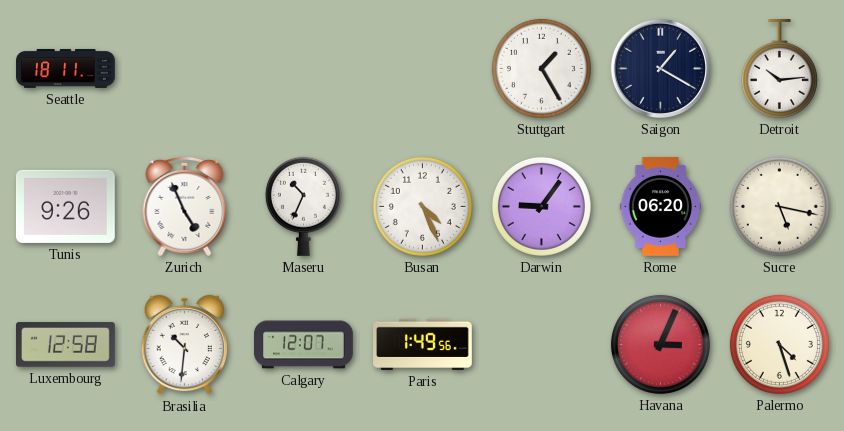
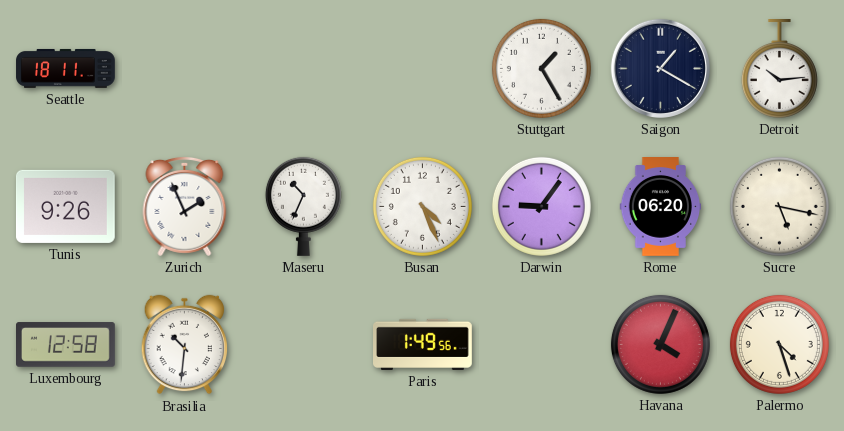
Zurich: 4:56 -> 1:56
Calgary: 12:07 -> none
Havana: 3:04 -> 4:04
